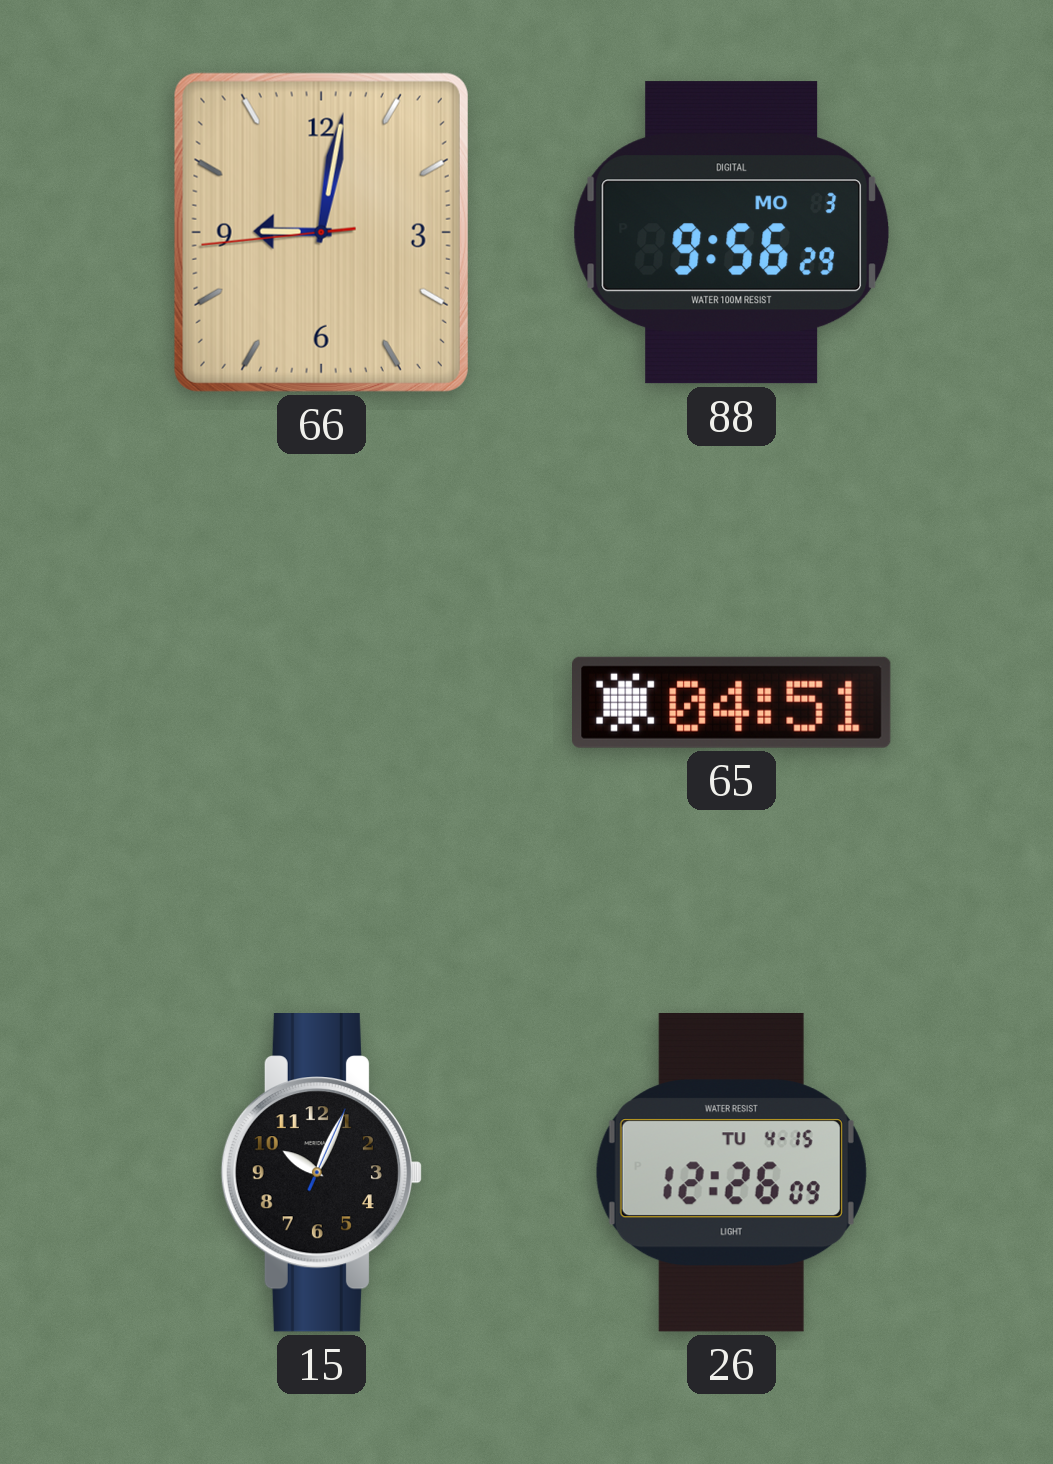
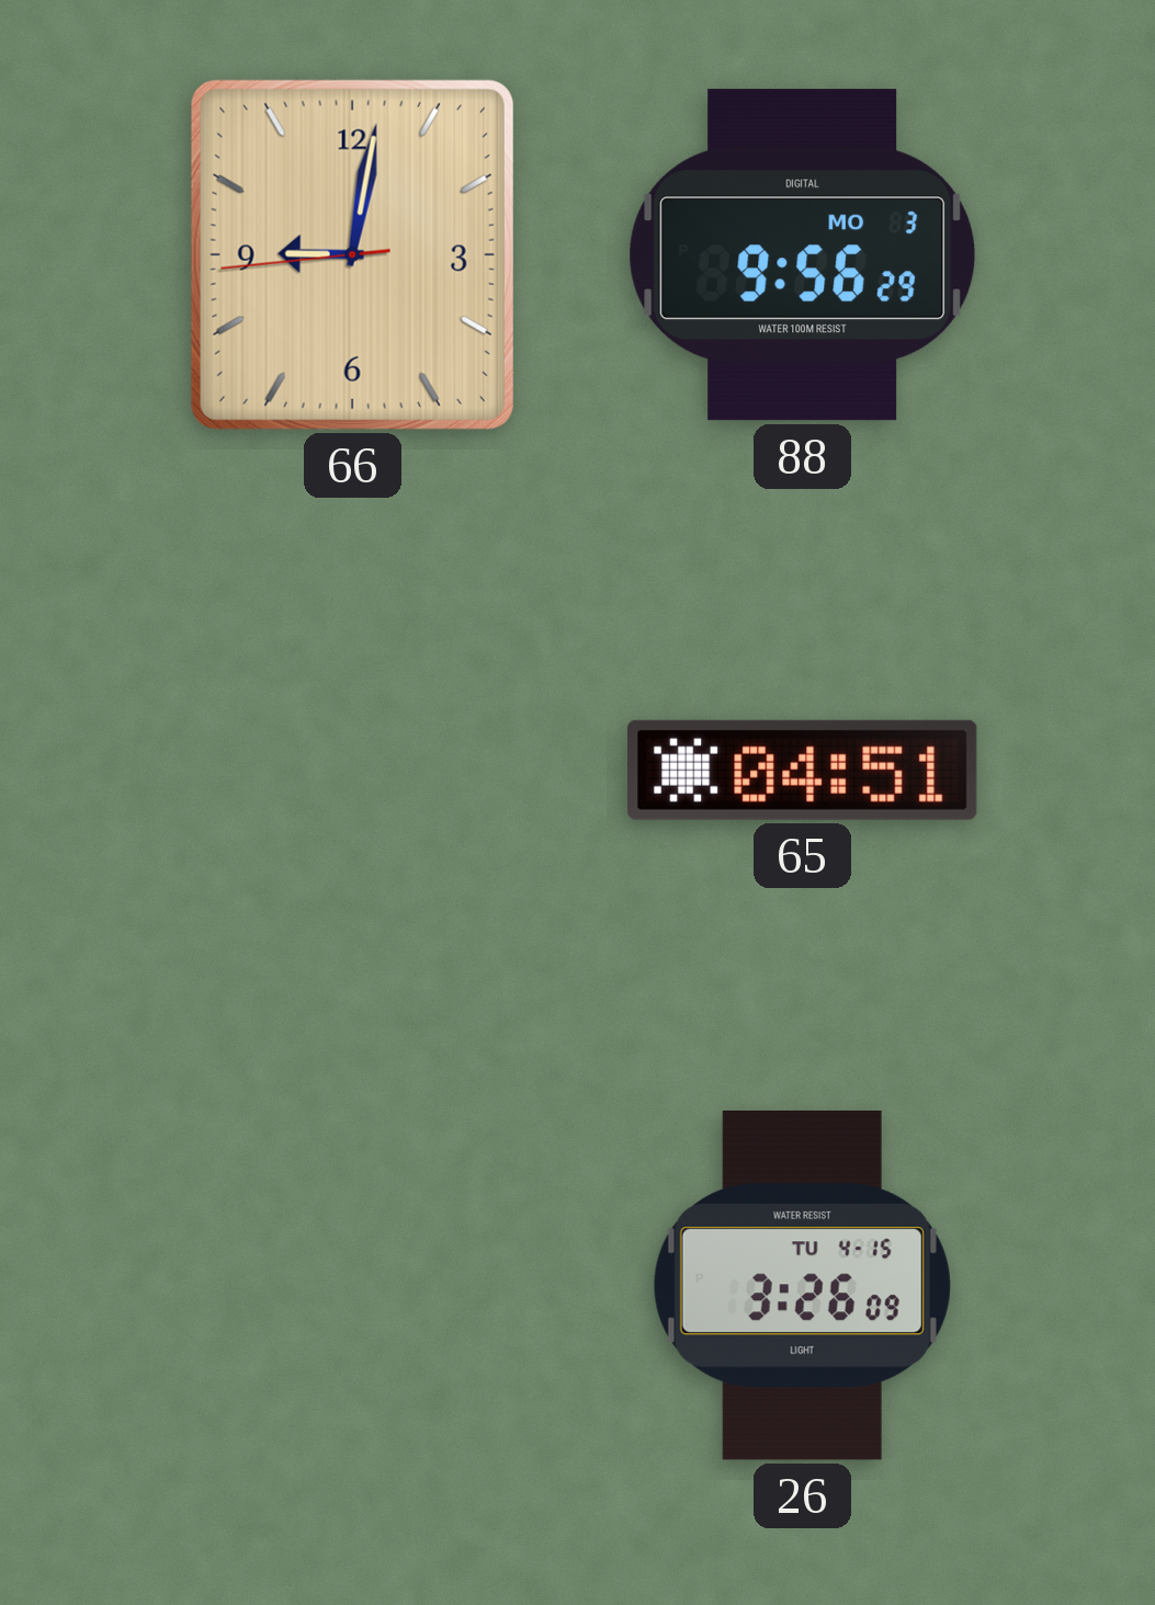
15: 10:04 -> none
26: 12:26 -> 3:26
